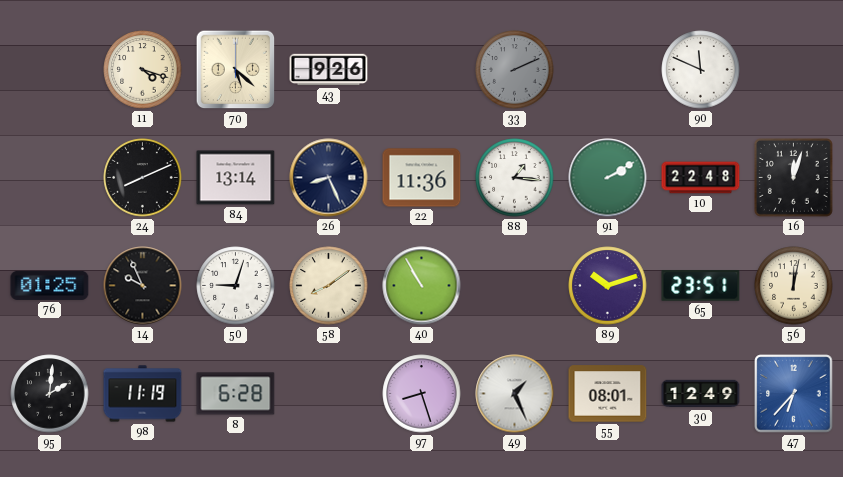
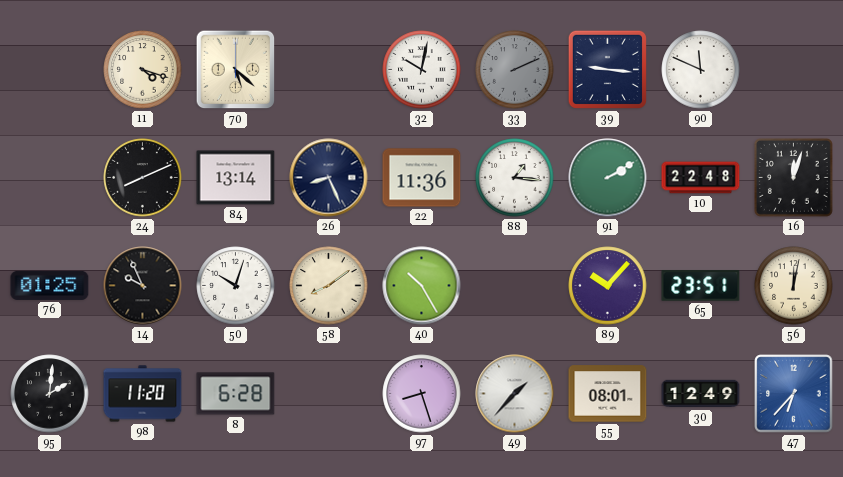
43: 9:26 -> none
32: none -> 10:02
39: none -> 9:16
50: 9:03 -> 10:03
40: 10:55 -> 10:25
89: 10:12 -> 10:07
98: 11:19 -> 11:20
49: 1:26 -> 1:37
